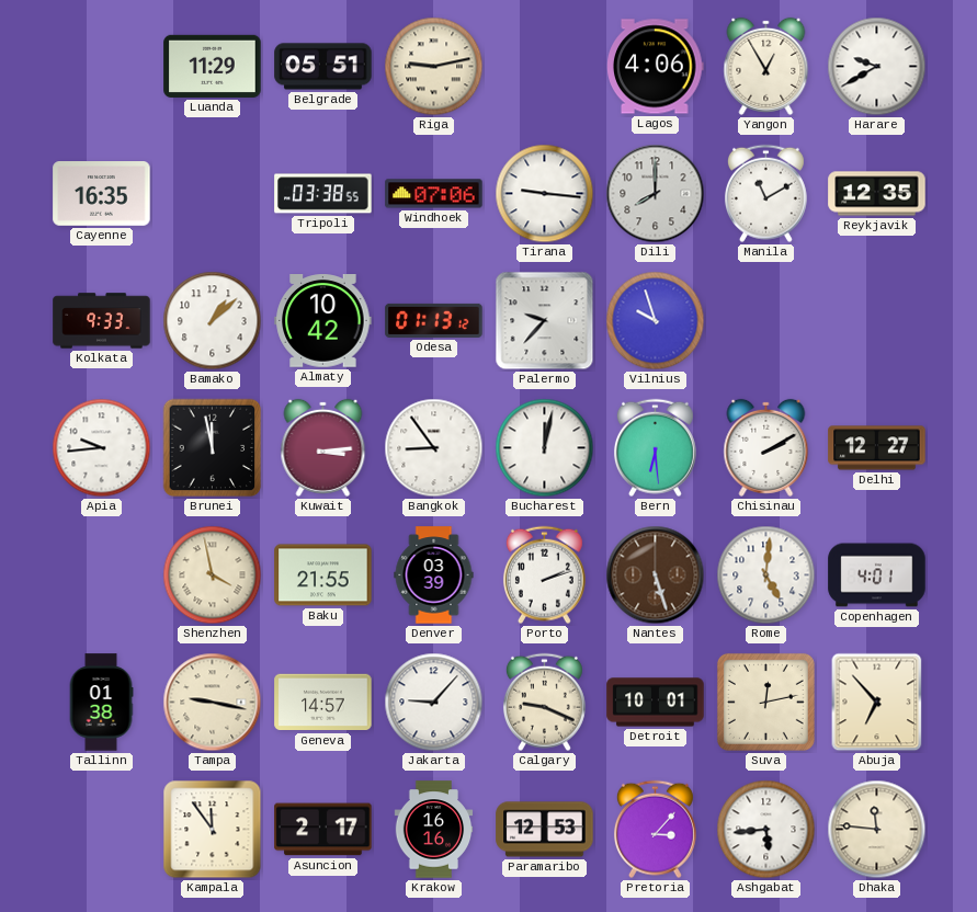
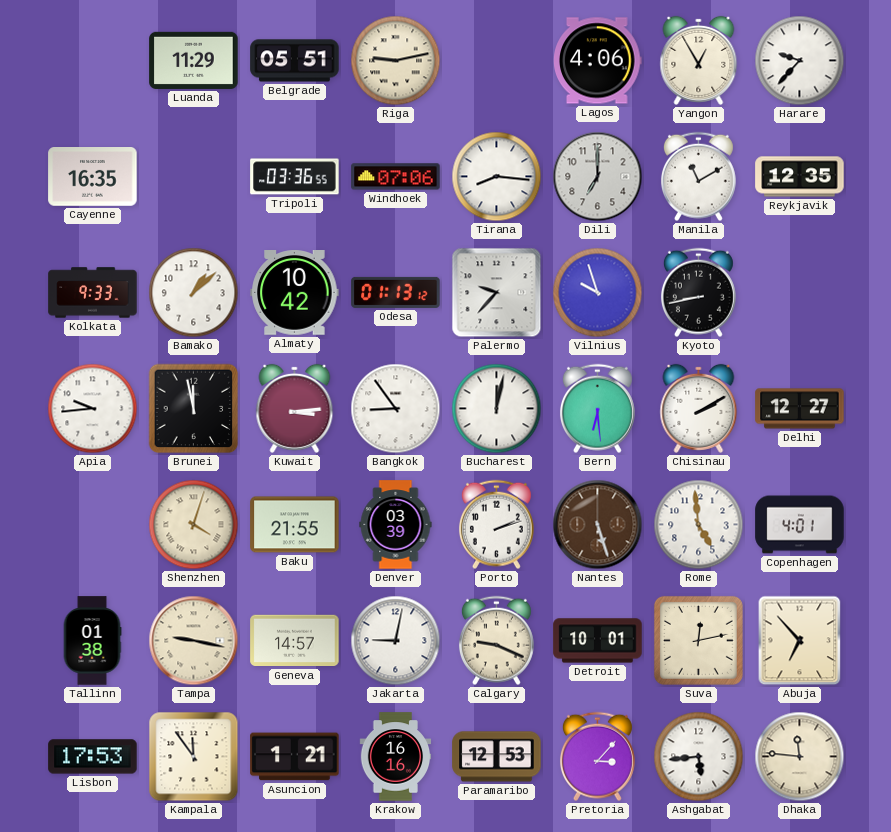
Harare: 9:40 -> 9:37
Tripoli: 03:38 -> 03:36
Tirana: 9:16 -> 8:16
Dili: 8:00 -> 7:00
Kyoto: none -> 8:43
Shenzhen: 3:58 -> 4:03
Rome: 5:01 -> 4:59
Jakarta: 9:07 -> 9:02
Lisbon: none -> 17:53
Asuncion: 2:17 -> 1:21
